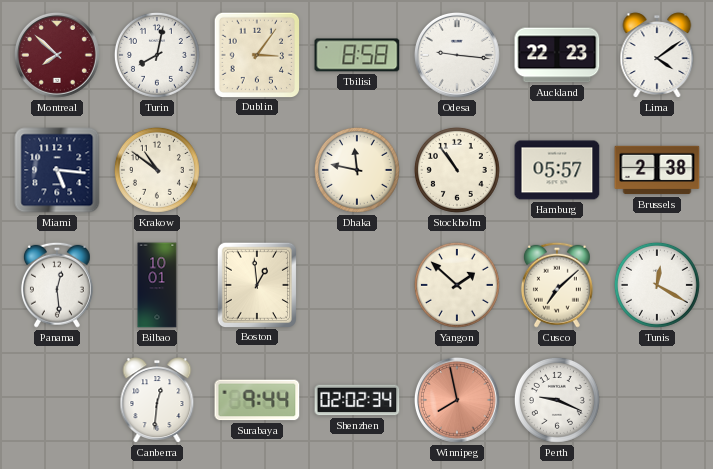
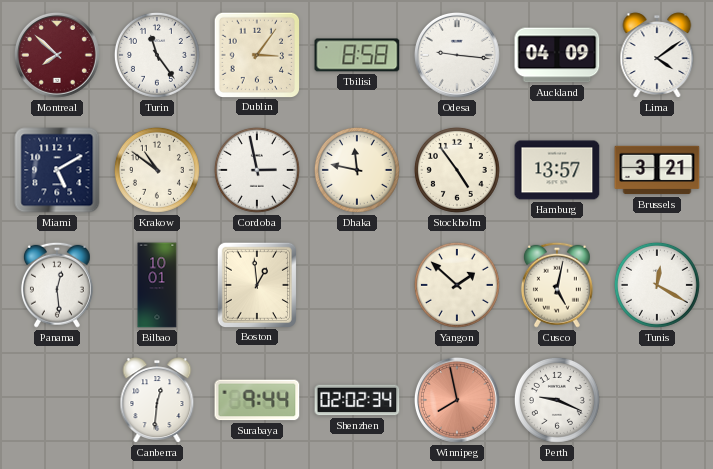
Turin: 8:02 -> 11:24
Auckland: 22:23 -> 04:09
Miami: 5:16 -> 5:10
Cordoba: none -> 2:58
Stockholm: 10:54 -> 4:54
Hamburg: 05:57 -> 13:57
Brussels: 2:38 -> 3:21
Cusco: 7:08 -> 5:02
